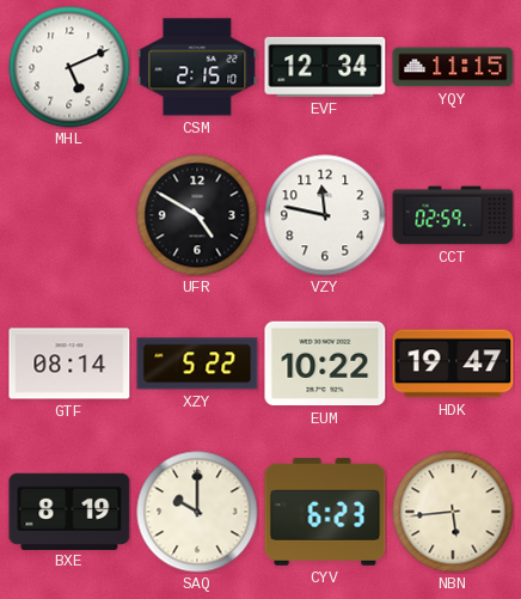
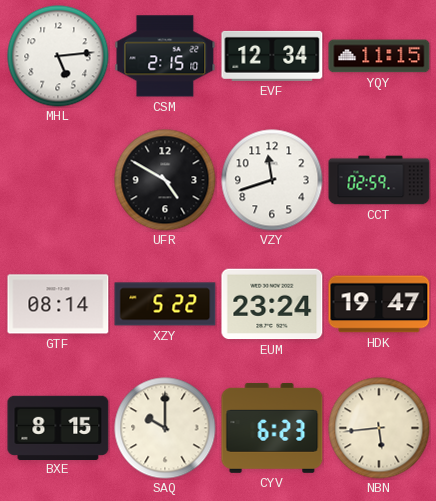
MHL: 5:11 -> 5:14
VZY: 11:47 -> 11:42
EUM: 10:22 -> 23:24
BXE: 8:19 -> 8:15
